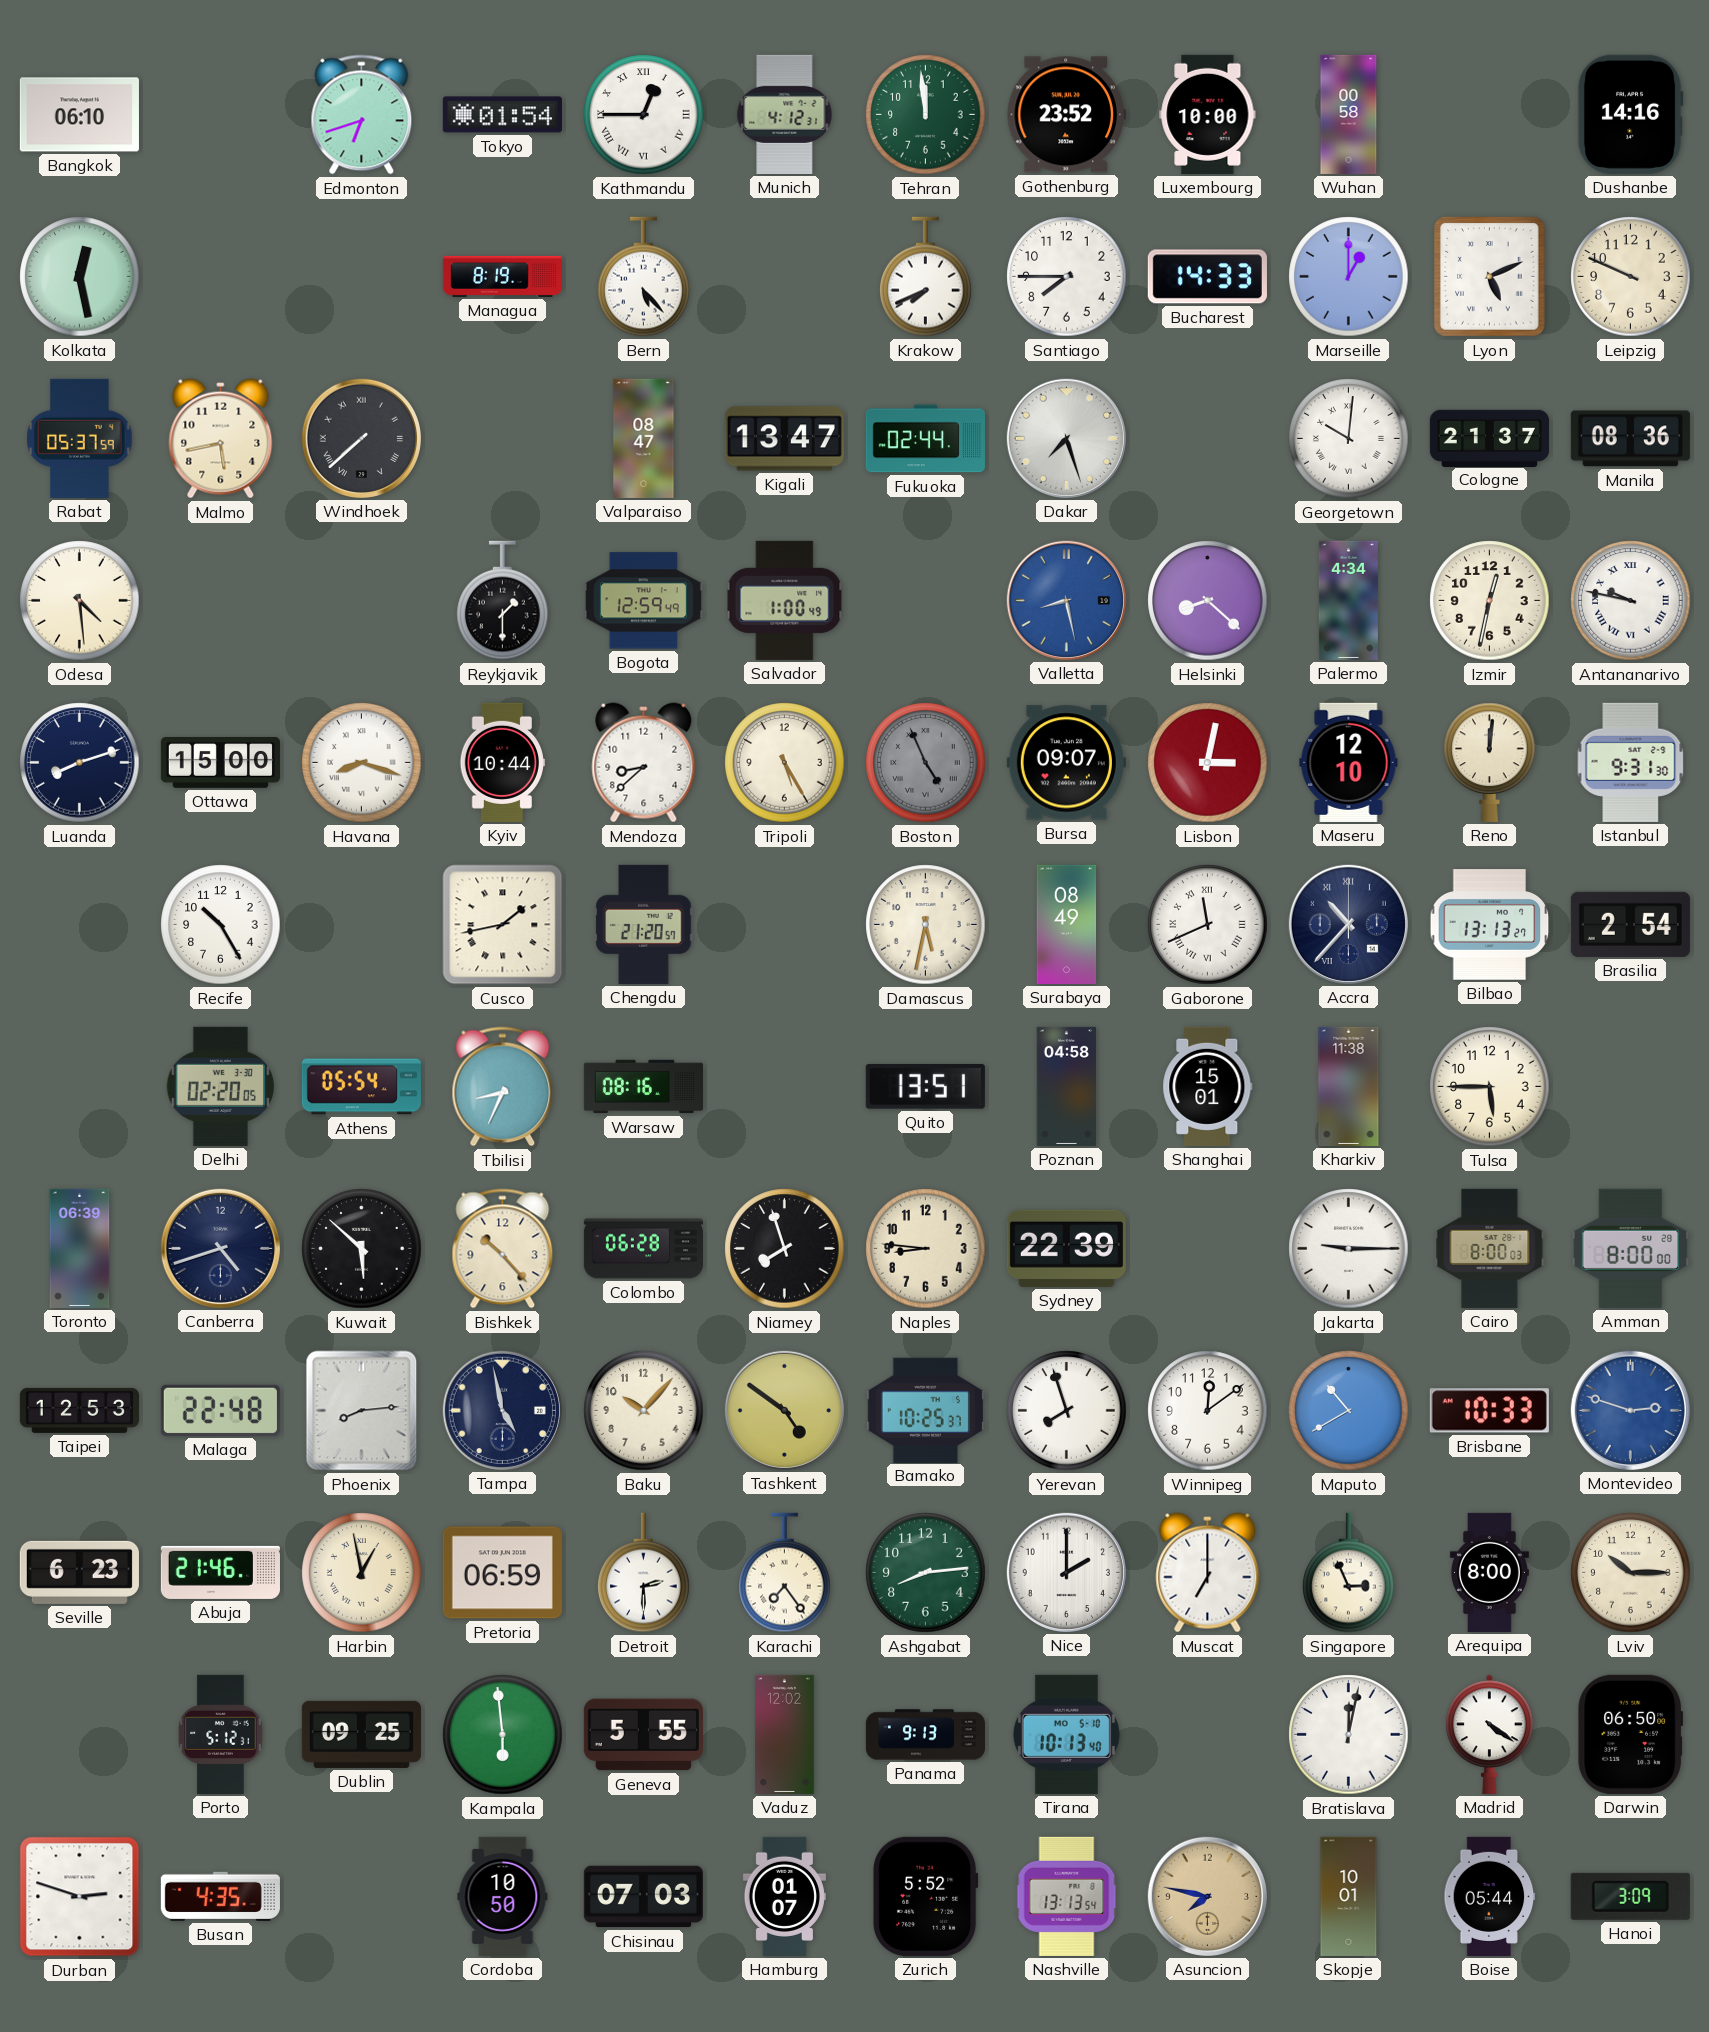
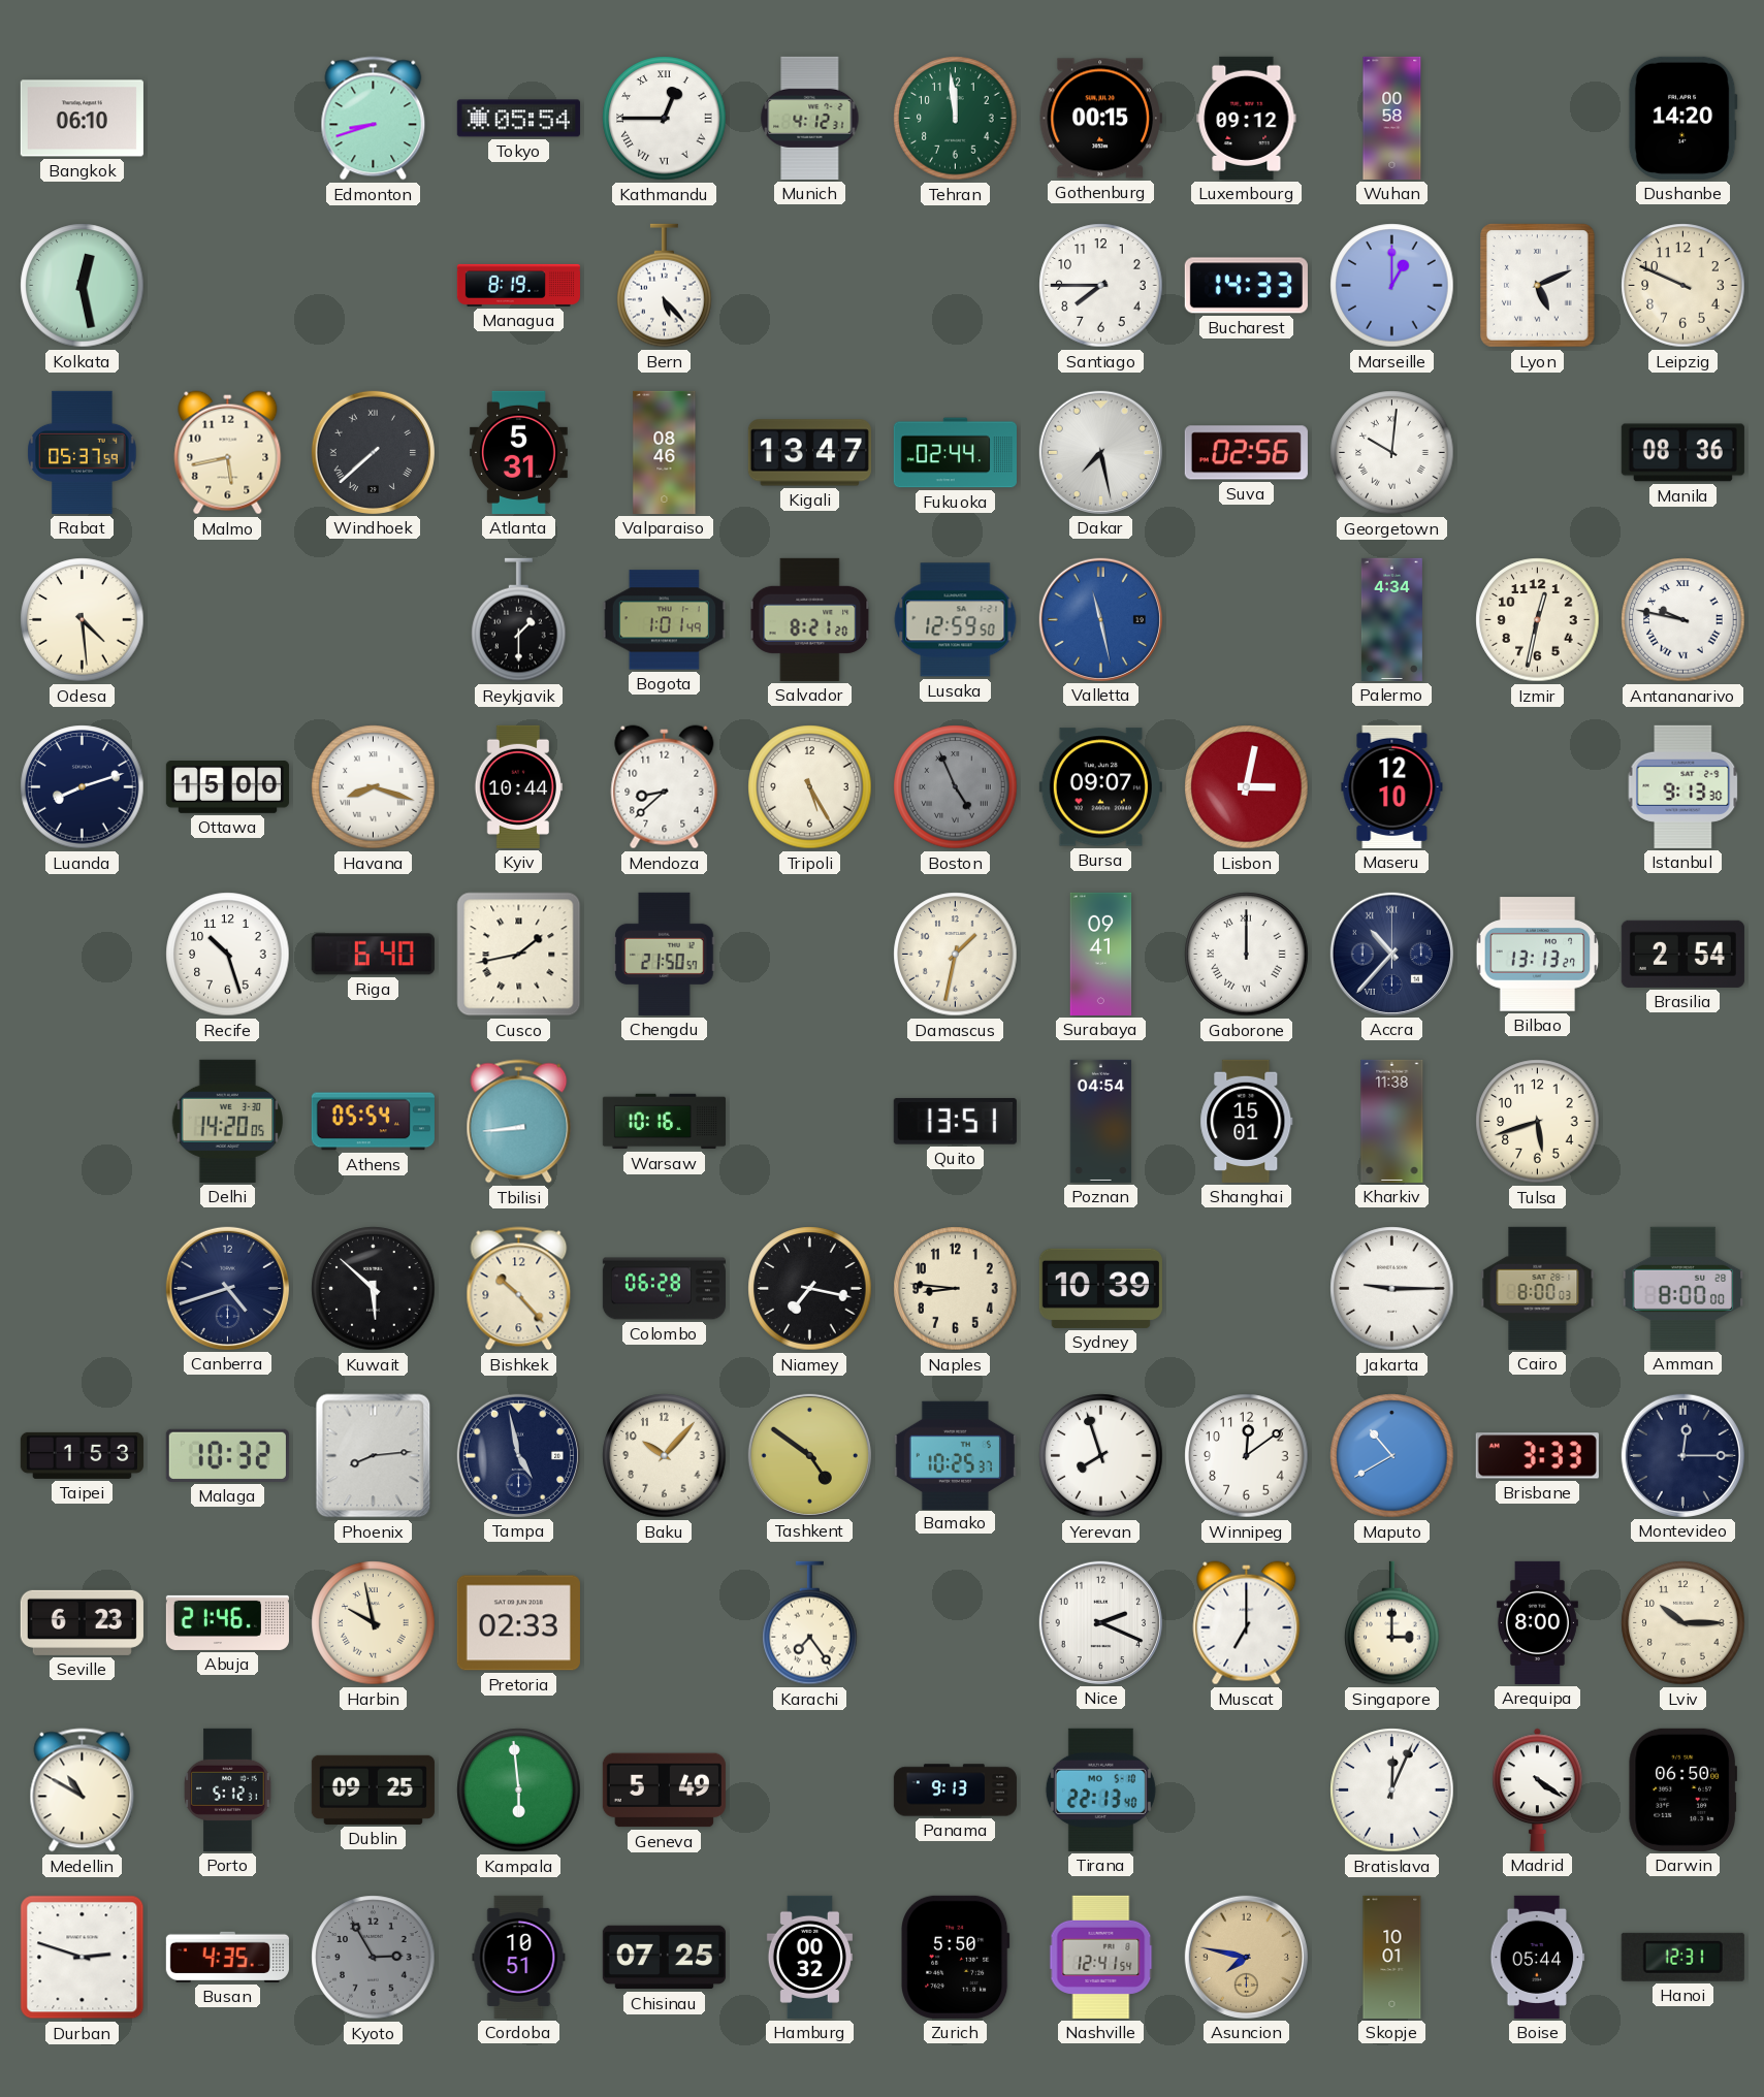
Edmonton: 6:42 -> 8:42
Tokyo: 01:54 -> 05:54
Gothenburg: 23:52 -> 00:15
Luxembourg: 10:00 -> 09:12
Dushanbe: 14:16 -> 14:20
Krakow: 7:41 -> none
Atlanta: none -> 5:31
Valparaiso: 08:47 -> 08:46
Dakar: 7:27 -> 7:28
Suva: none -> 02:56
Cologne: 21:37 -> none
Bogota: 12:59 -> 1:01
Salvador: 1:00 -> 8:21
Lusaka: none -> 12:59
Valletta: 8:28 -> 11:28
Helsinki: 8:22 -> none
Reno: 12:01 -> none
Istanbul: 9:31 -> 9:13
Recife: 10:25 -> 10:27
Riga: none -> 6:40
Chengdu: 21:20 -> 21:50
Damascus: 5:32 -> 1:32
Surabaya: 08:49 -> 09:41
Gaborone: 11:41 -> 12:00
Delhi: 02:20 -> 14:20
Tbilisi: 8:34 -> 8:44
Warsaw: 08:16 -> 10:16
Poznan: 04:58 -> 04:54
Tulsa: 5:45 -> 5:42
Toronto: 06:39 -> none
Niamey: 7:57 -> 7:17
Sydney: 22:39 -> 10:39
Taipei: 12:53 -> 1:53
Malaga: 22:48 -> 10:32
Brisbane: 10:33 -> 3:33
Montevideo: 2:48 -> 12:15
Montevideo dial: blue -> navy
Harbin: 12:58 -> 9:58
Pretoria: 06:59 -> 02:33
Detroit: 2:30 -> none
Ashgabat: 8:14 -> none
Nice: 2:00 -> 2:19
Singapore: 2:56 -> 3:00
Medellin: none -> 10:50
Geneva: 5:55 -> 5:49
Vaduz: 12:02 -> none
Tirana: 10:13 -> 22:13
Bratislava: 12:02 -> 12:04
Kyoto: none -> 2:55
Cordoba: 10:50 -> 10:51
Chisinau: 07:03 -> 07:25
Hamburg: 01:07 -> 00:32
Zurich: 5:52 -> 5:50
Nashville: 13:13 -> 12:41
Hanoi: 3:09 -> 12:31
